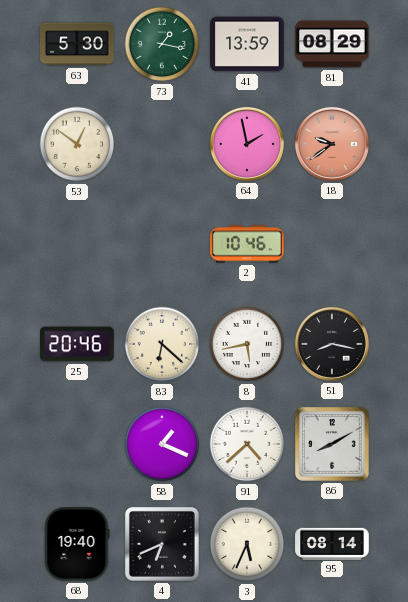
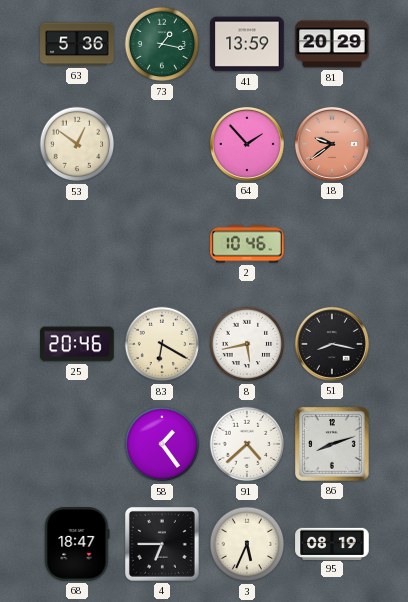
63: 5:30 -> 5:36
81: 08:29 -> 20:29
64: 1:58 -> 1:53
83: 6:22 -> 6:20
58: 1:19 -> 1:24
86: 8:10 -> 8:12
68: 19:40 -> 18:47
4: 6:41 -> 6:45
95: 08:14 -> 08:19
